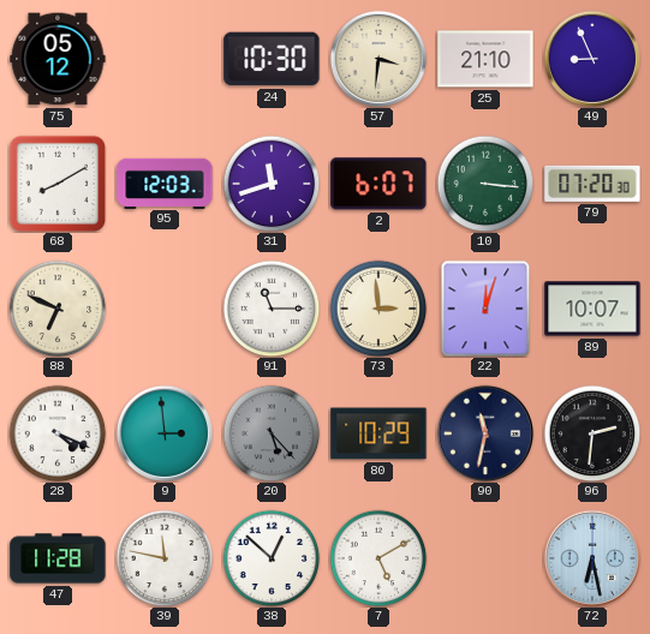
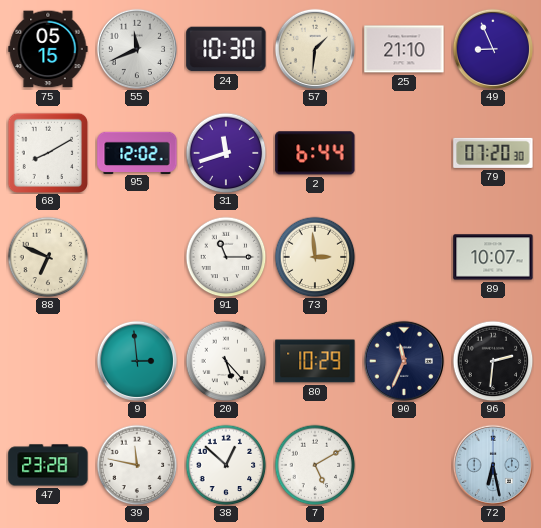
75: 05:12 -> 05:15
55: none -> 11:41
57: 3:31 -> 1:31
95: 12:03 -> 12:02
2: 6:07 -> 6:44
10: 3:16 -> none
22: 12:03 -> none
28: 4:19 -> none
20 dial: grey -> white
90: 11:32 -> 11:34
47: 11:28 -> 23:28
